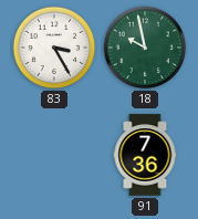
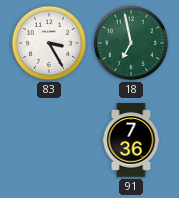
18: 9:58 -> 6:58
